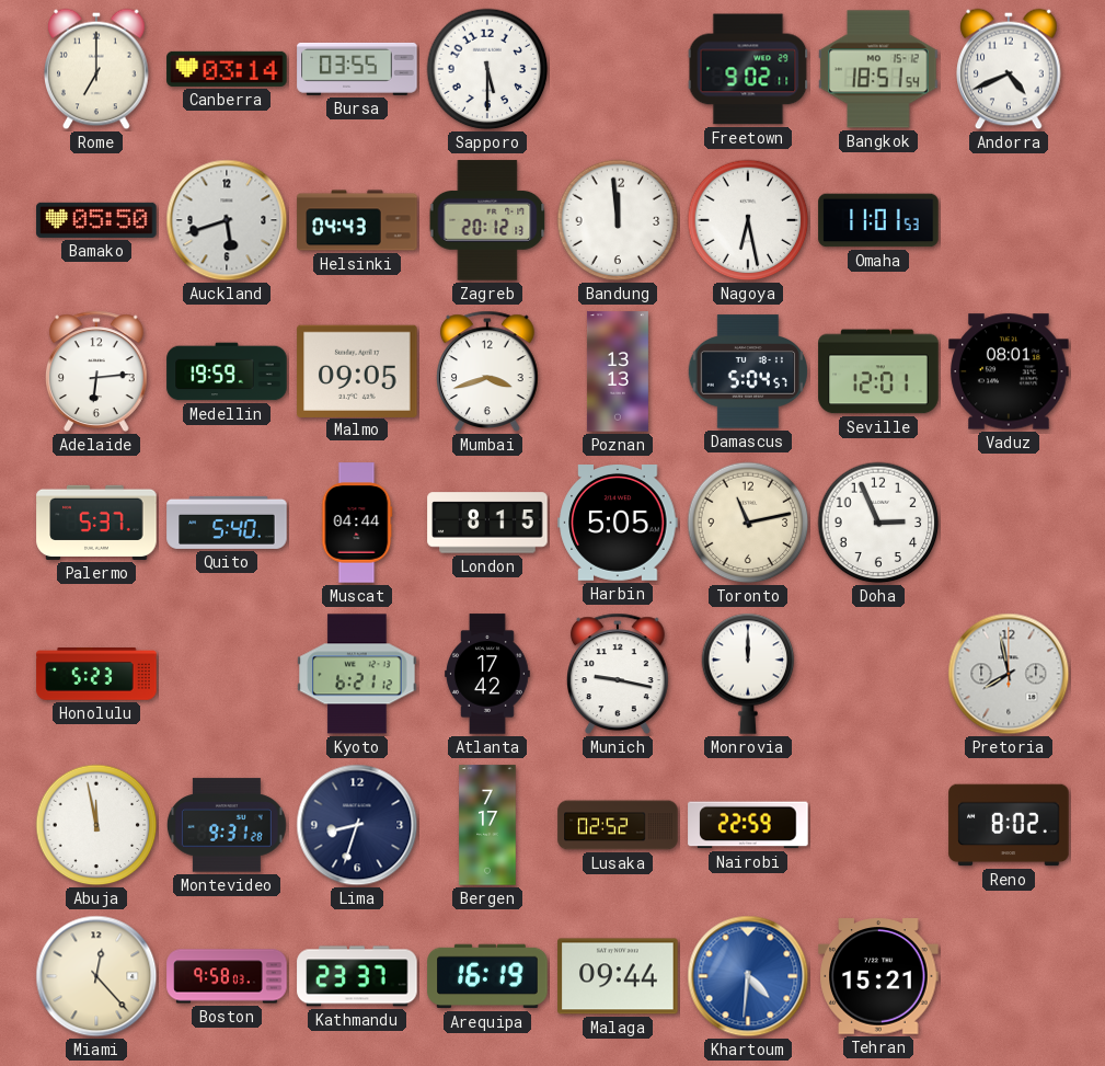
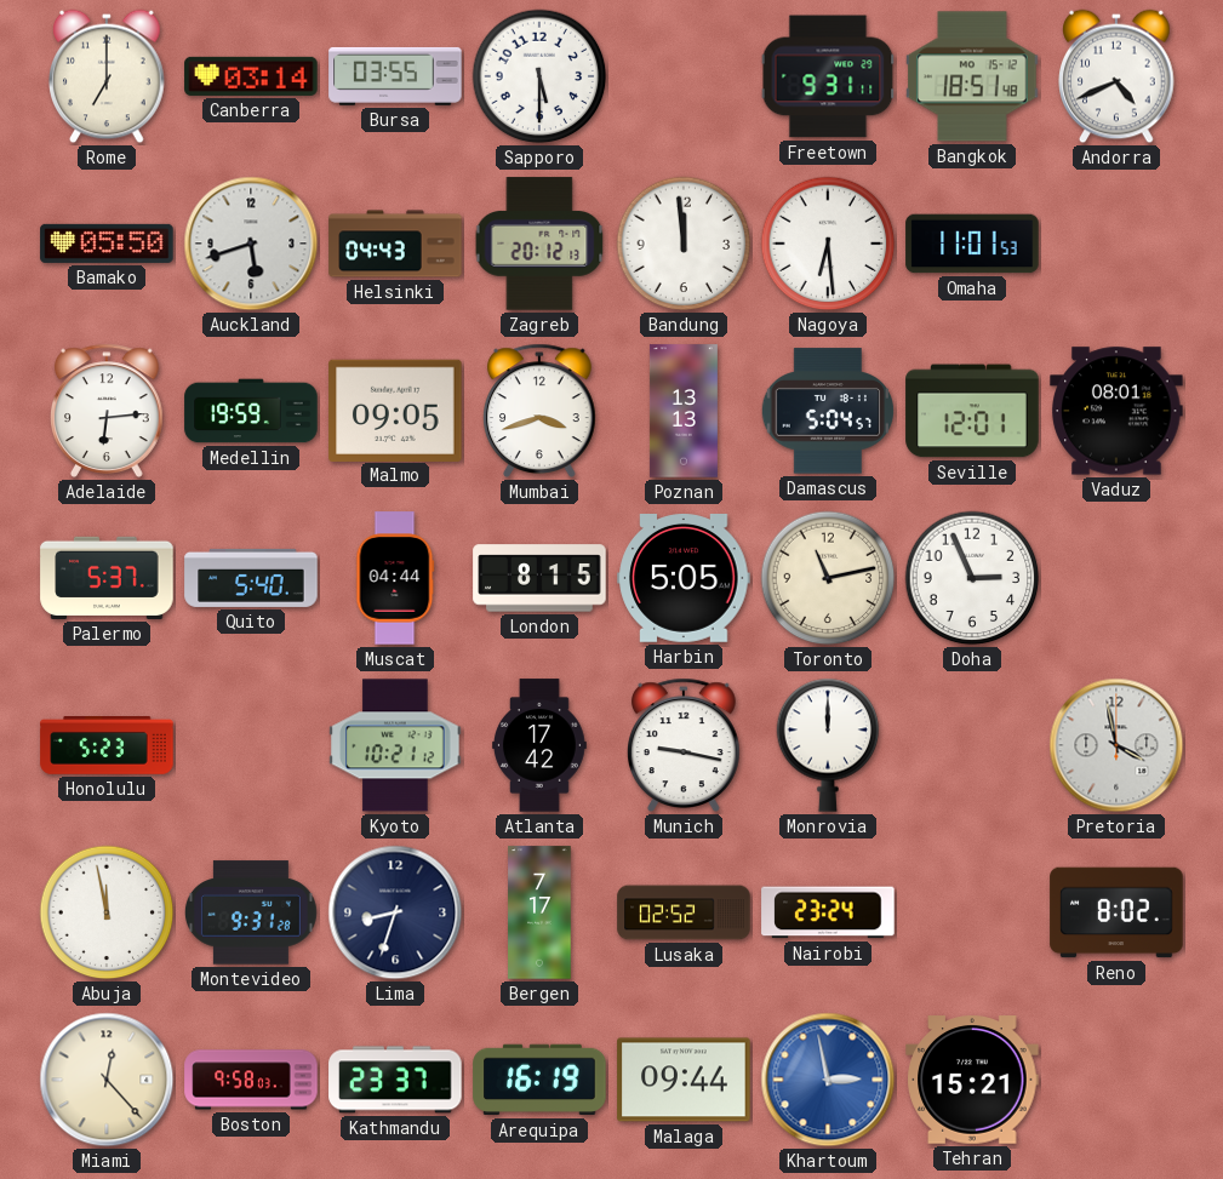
Freetown: 9:02 -> 9:31
Bangkok: 18:51:54 -> 18:51:48
Nagoya: 6:28 -> 6:29
Kyoto: 6:21 -> 10:21
Pretoria: 7:58 -> 3:58
Nairobi: 22:59 -> 23:24
Khartoum: 4:31 -> 2:58
